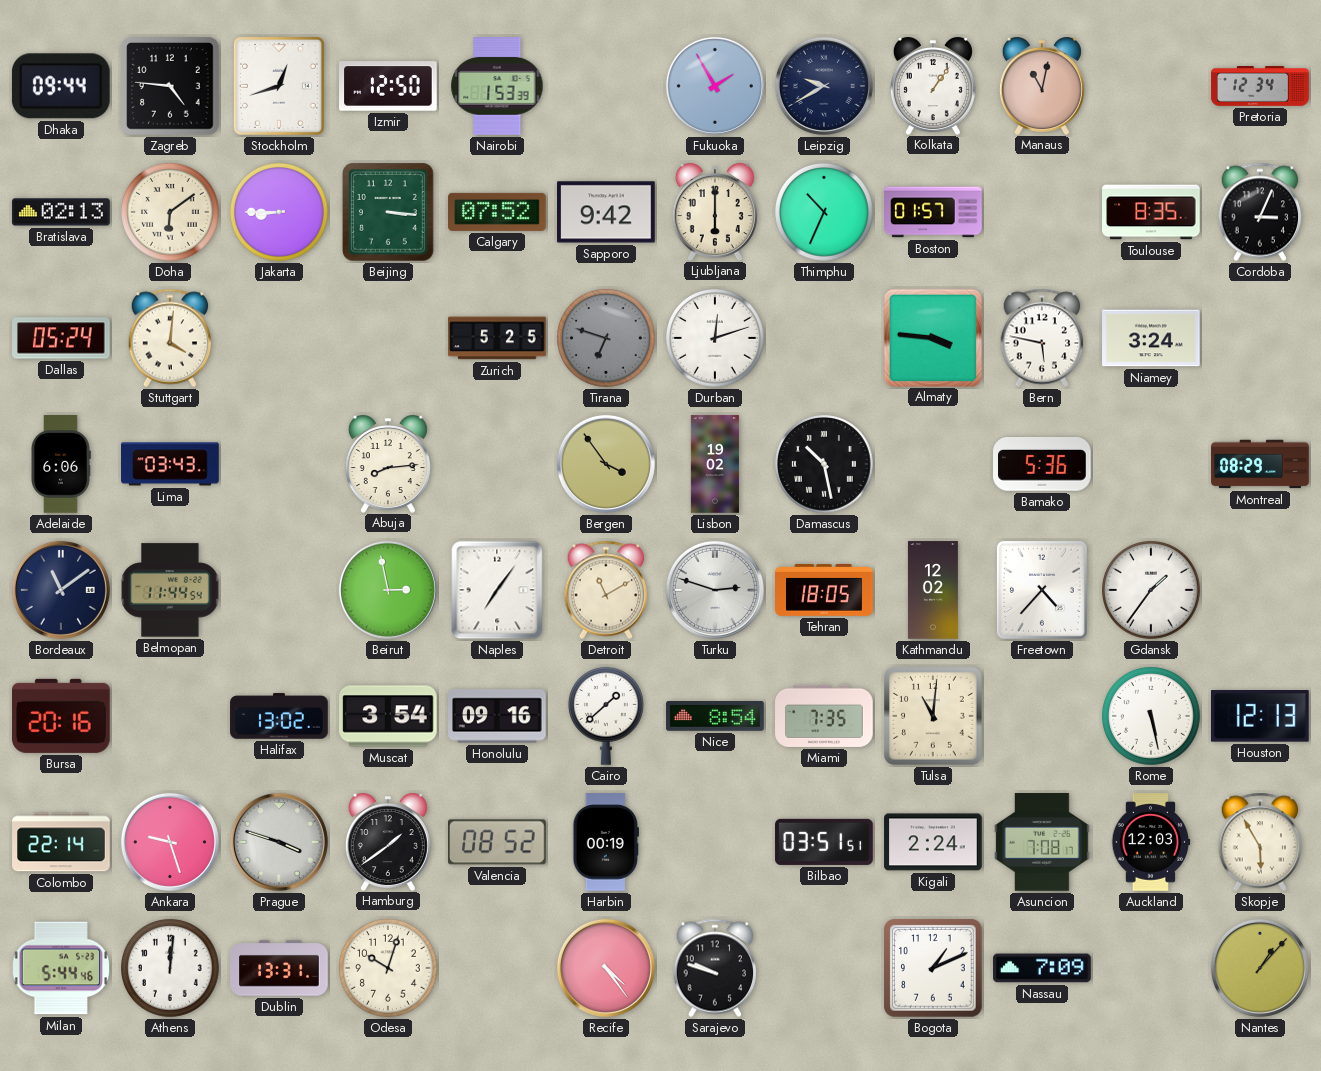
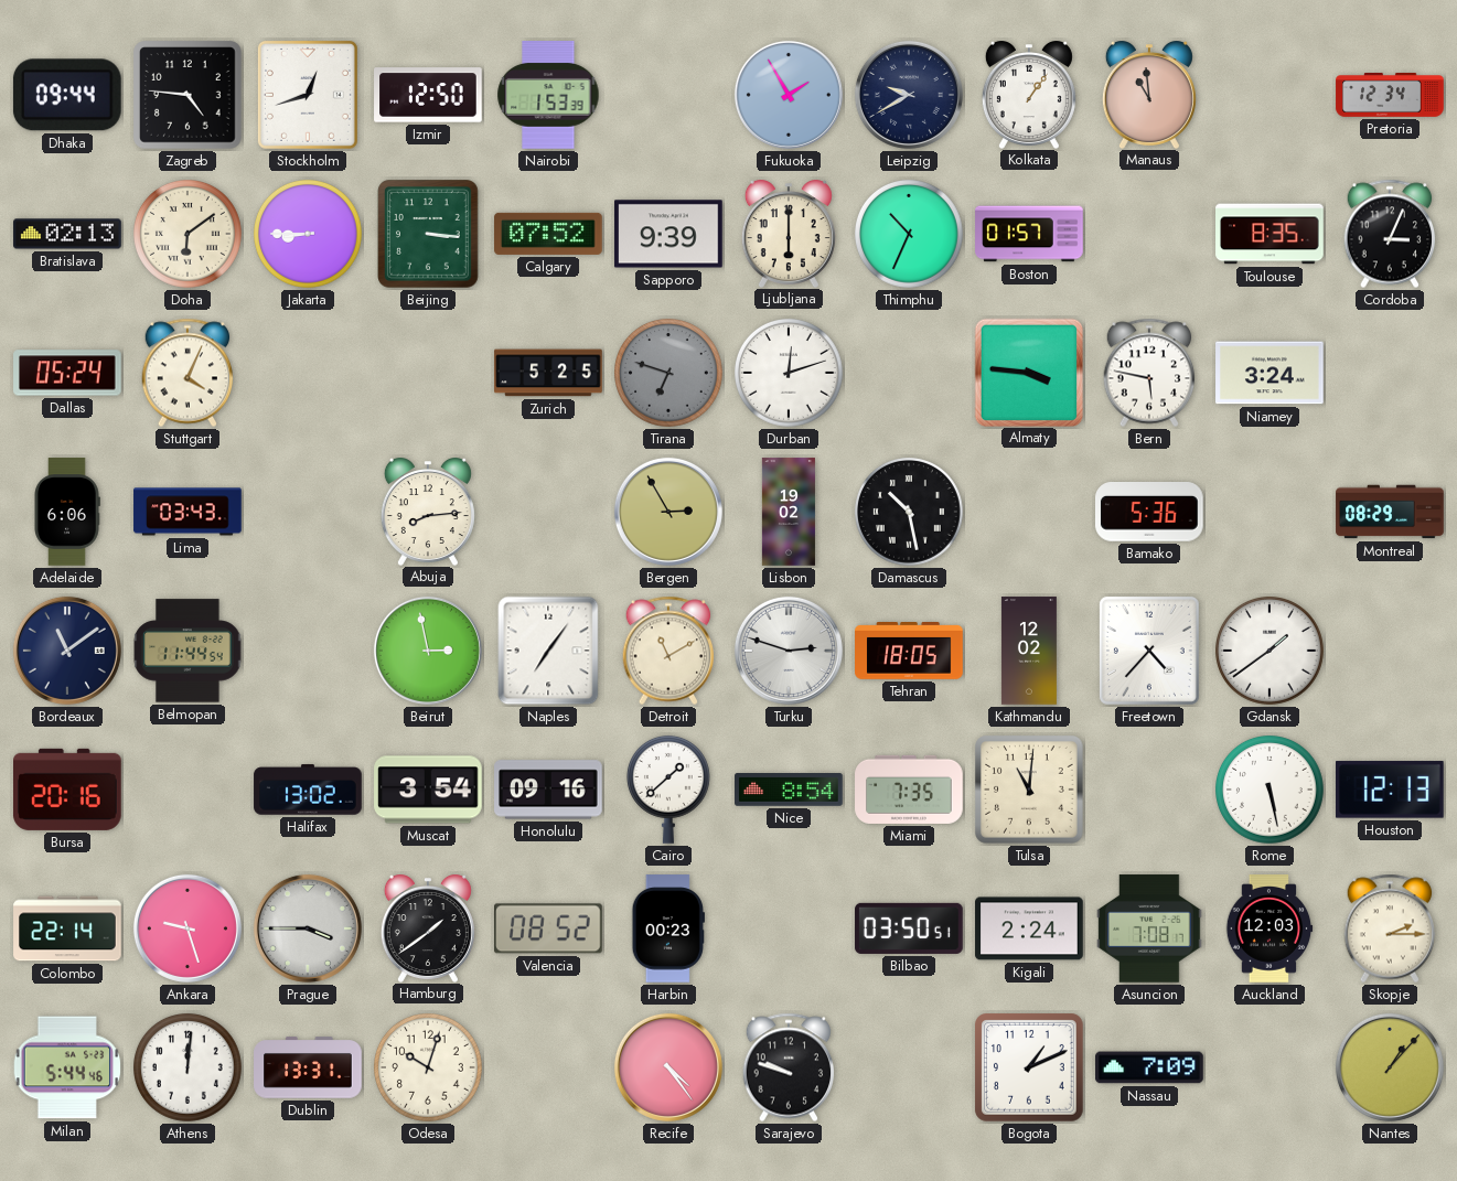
Manaus: 11:02 -> 10:59
Sapporo: 9:42 -> 9:39
Stuttgart: 4:01 -> 4:04
Bergen: 3:54 -> 2:55
Gdansk: 1:36 -> 1:39
Prague: 3:48 -> 3:45
Harbin: 00:19 -> 00:23
Bilbao: 03:51 -> 03:50
Skopje: 5:55 -> 2:15
